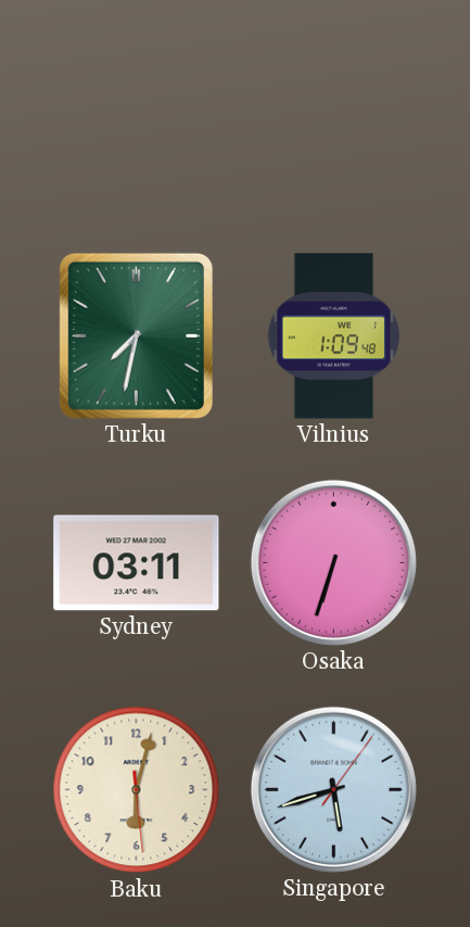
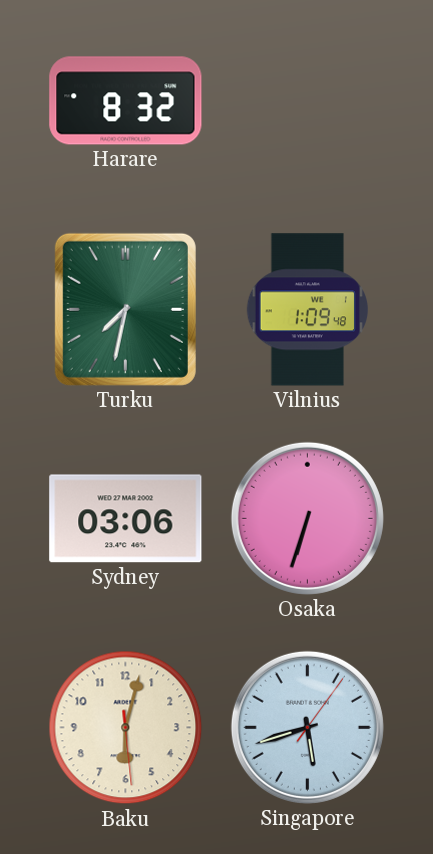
Harare: none -> 8:32
Sydney: 03:11 -> 03:06
